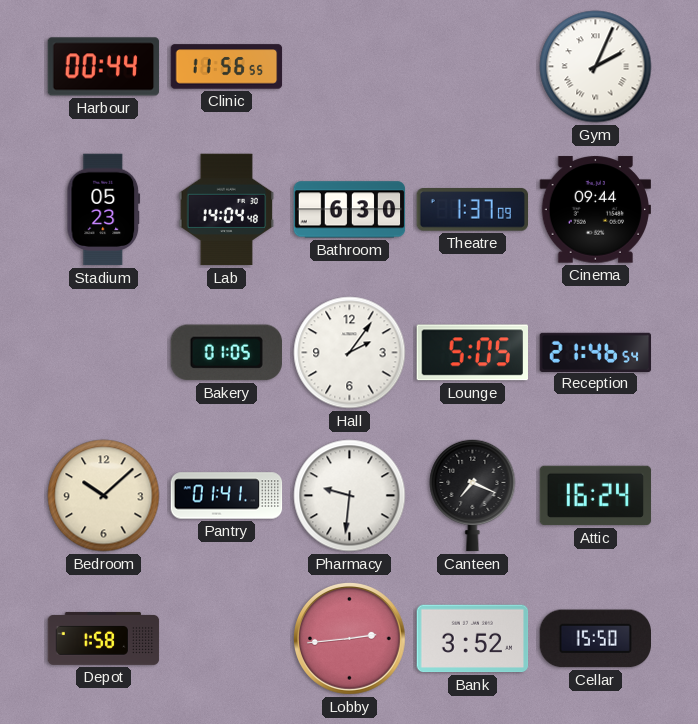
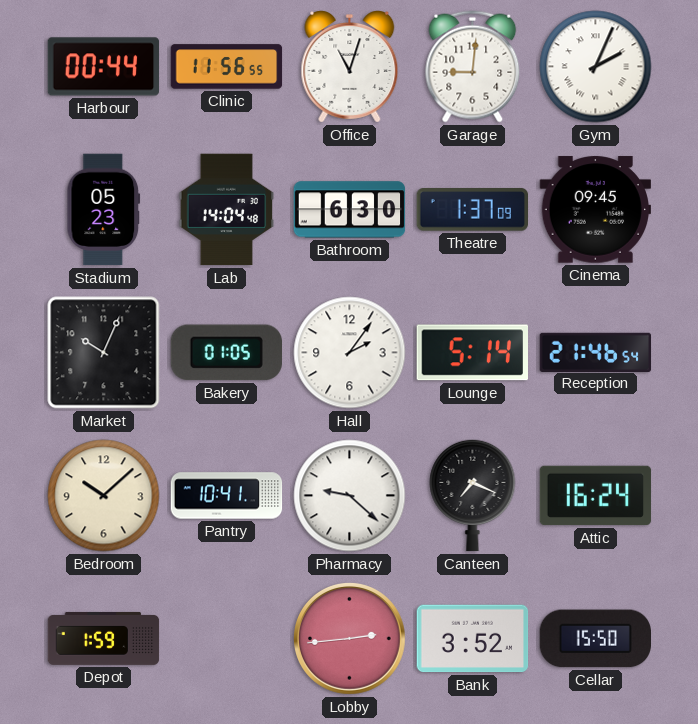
Office: none -> 11:03
Garage: none -> 9:01
Cinema: 09:44 -> 09:45
Market: none -> 10:04
Lounge: 5:05 -> 5:14
Pantry: 01:41 -> 10:41
Pharmacy: 9:31 -> 9:22
Depot: 1:58 -> 1:59
